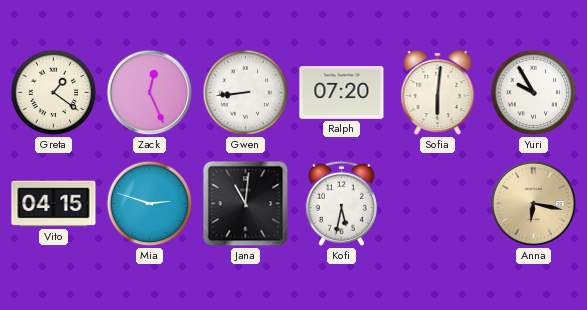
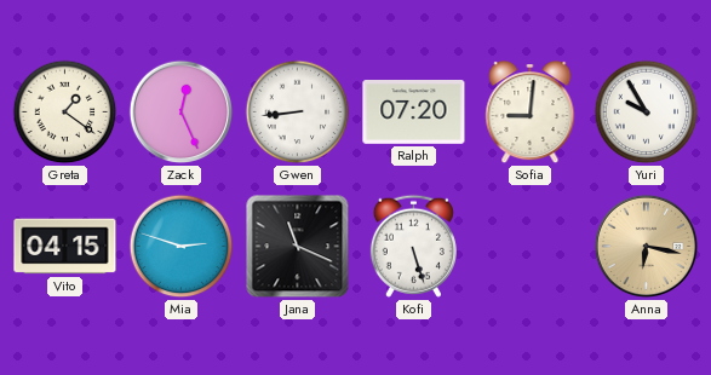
Sofia: 6:01 -> 9:01
Jana: 11:01 -> 11:19
Kofi: 5:32 -> 5:27
